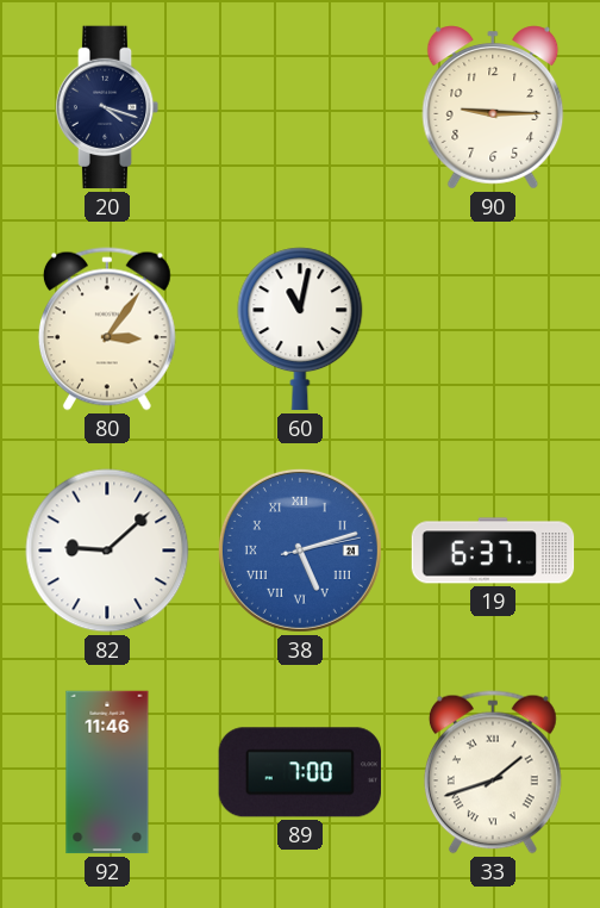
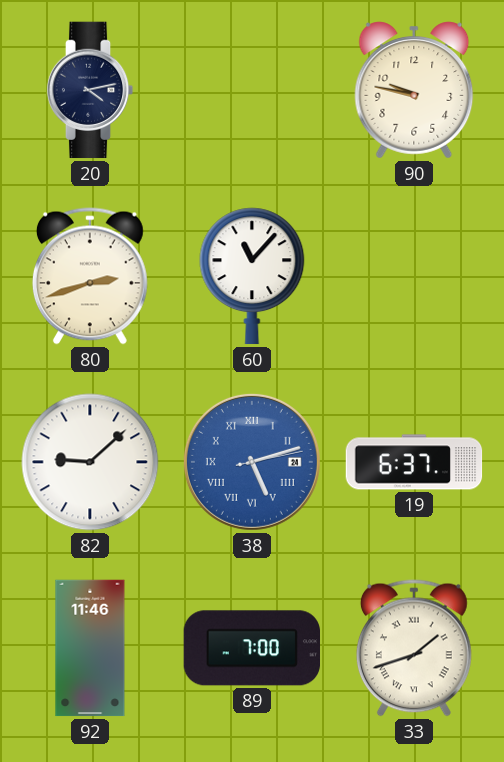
20: 4:18 -> 4:13
90: 9:15 -> 9:47
80: 3:06 -> 2:42
60: 11:02 -> 11:07
